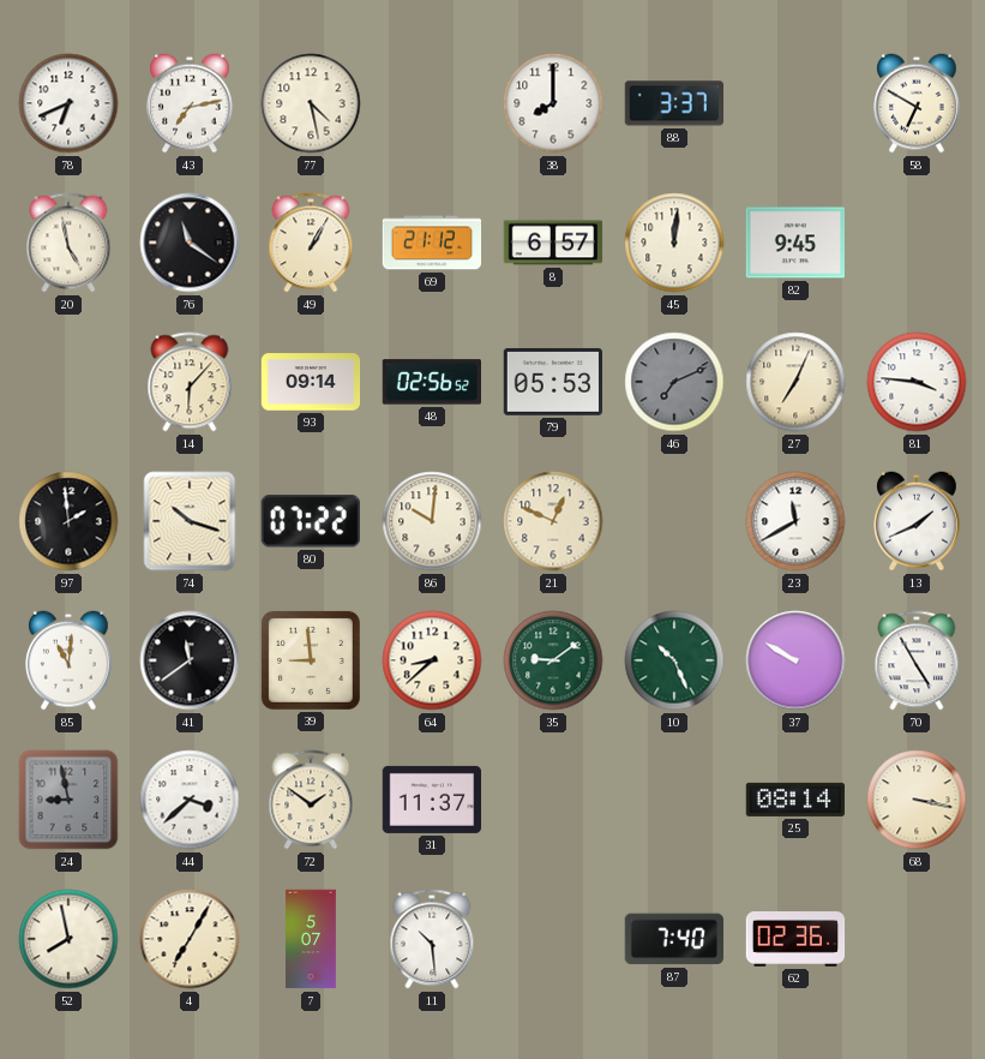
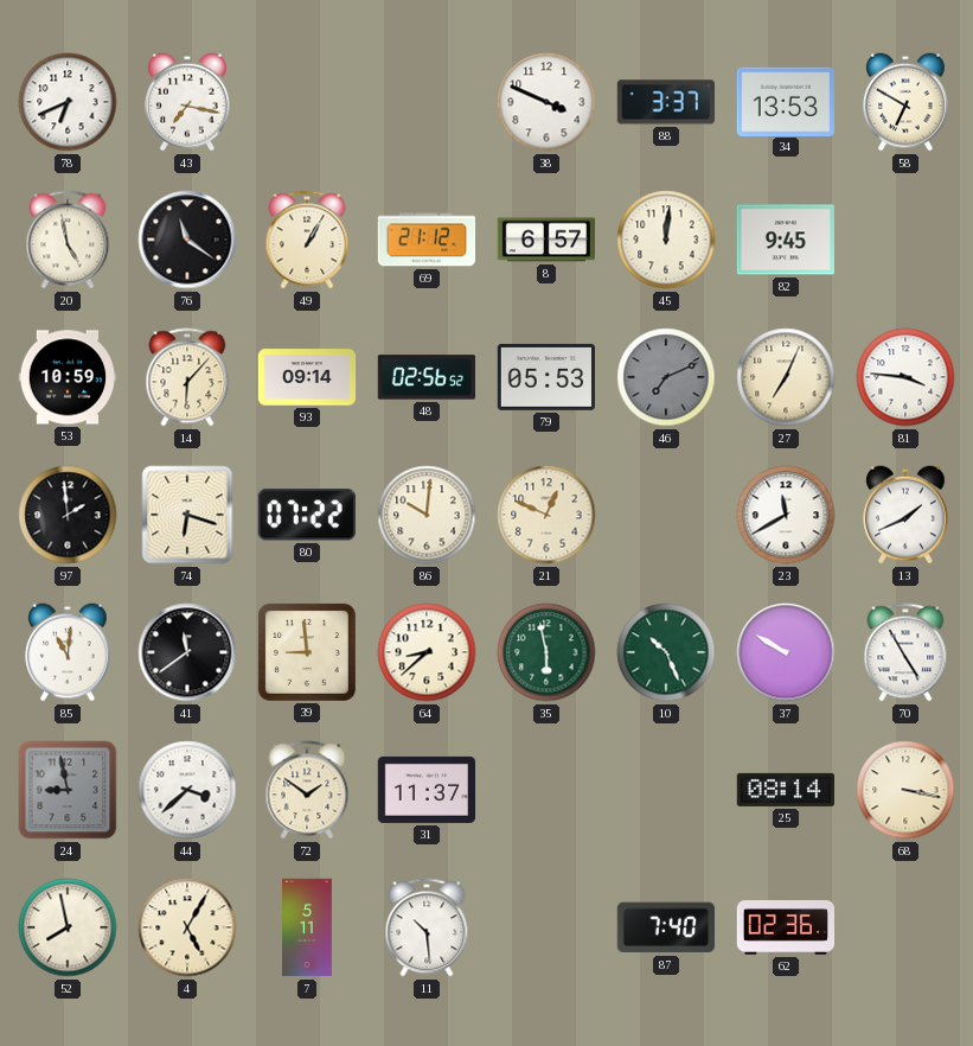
43: 7:13 -> 7:17
77: 4:28 -> none
38: 8:00 -> 3:49
34: none -> 13:53
53: none -> 10:59
74: 10:18 -> 6:18
35: 9:09 -> 5:58
4: 7:05 -> 5:05
7: 5:07 -> 5:11
